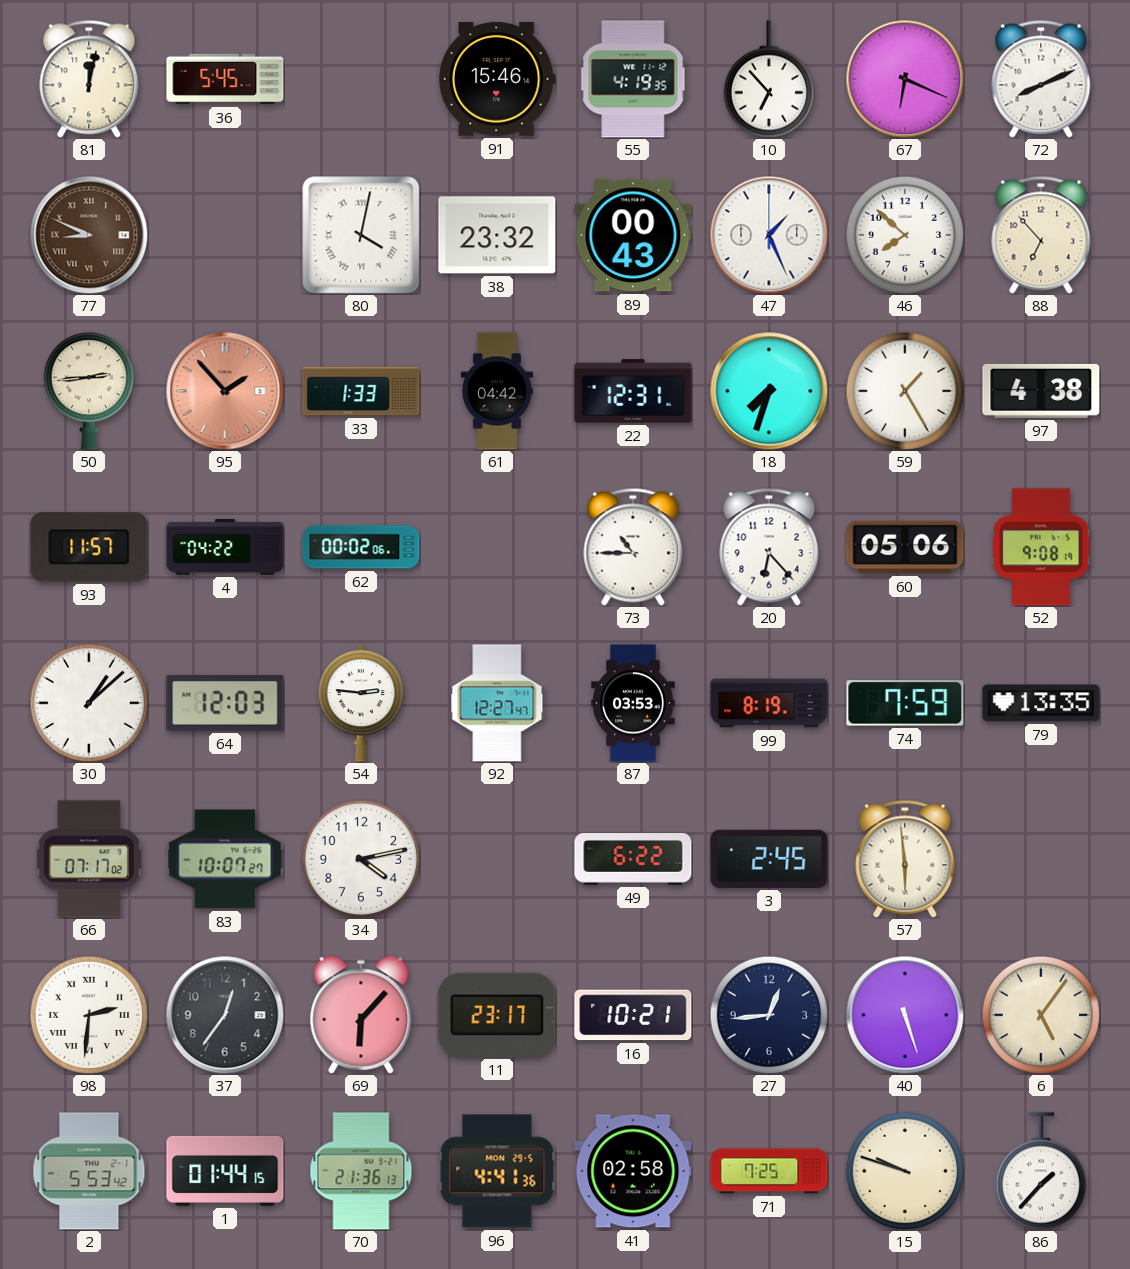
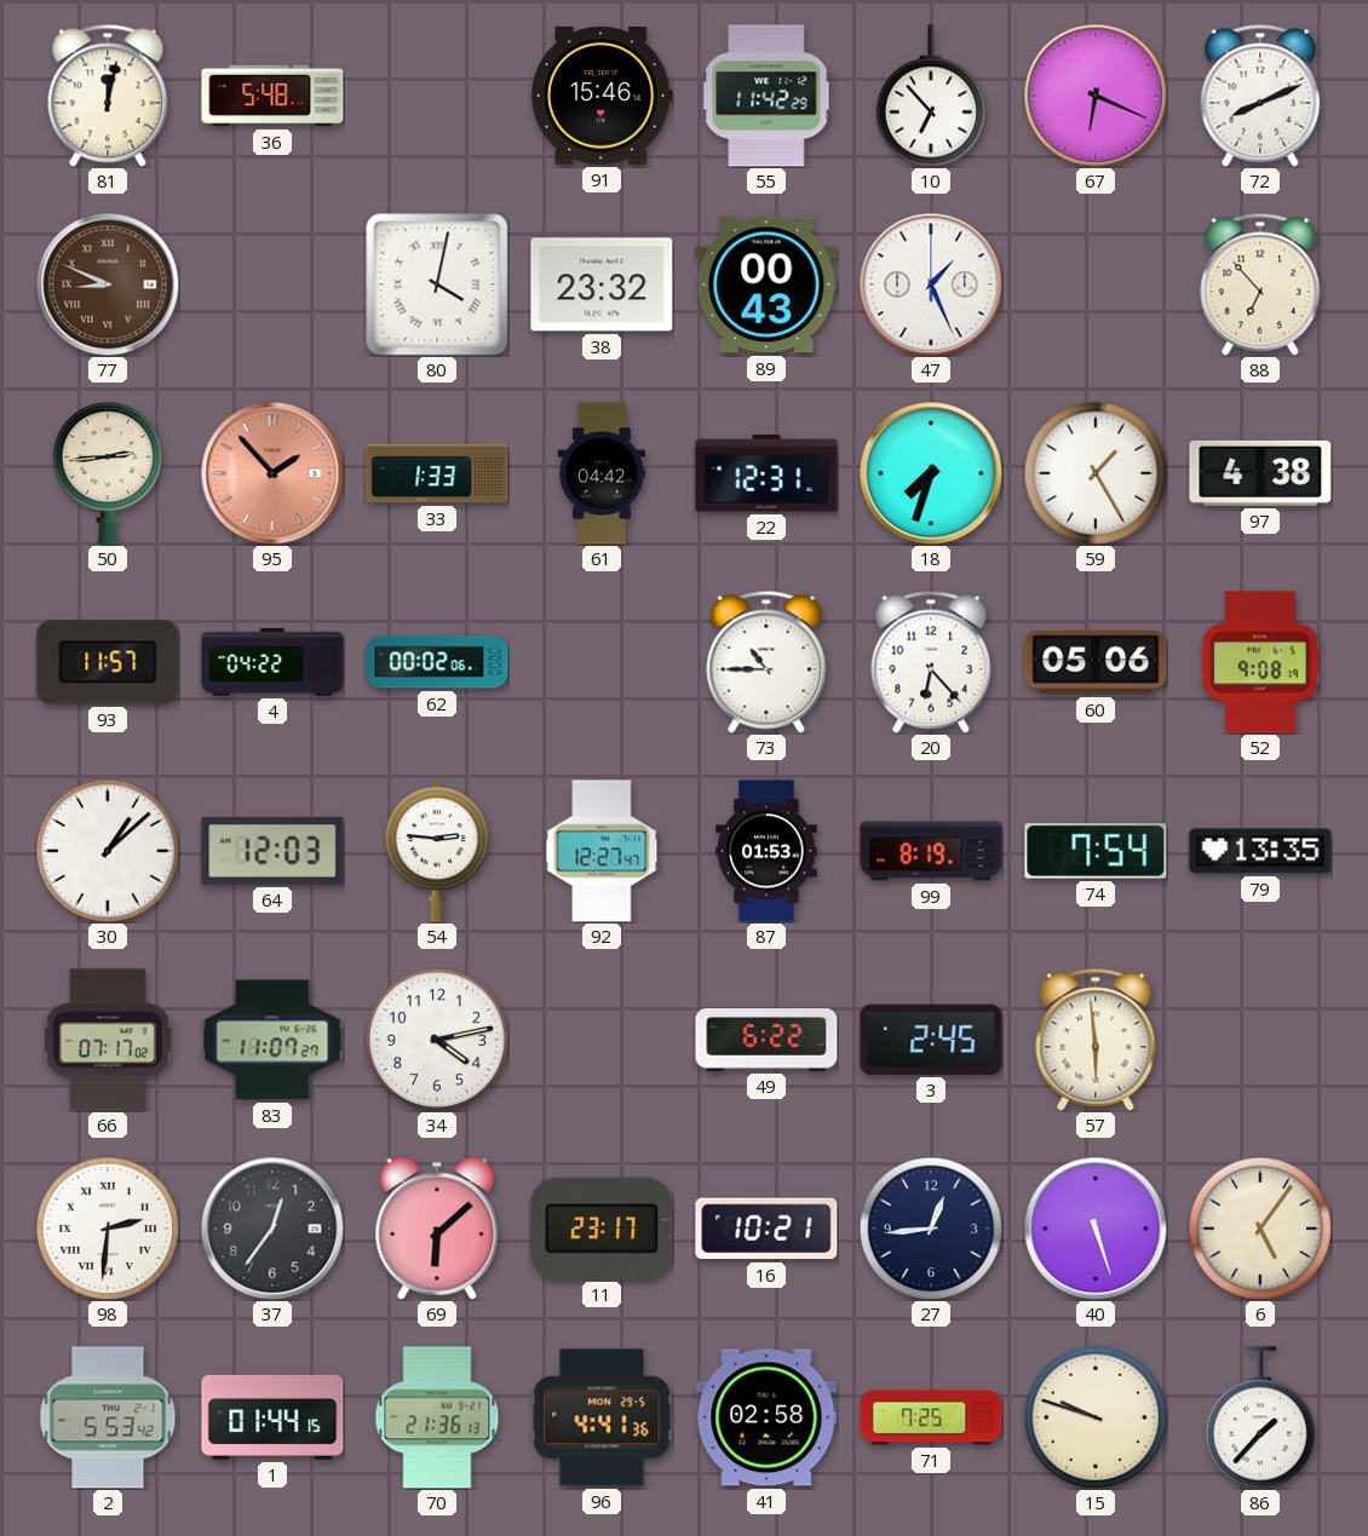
36: 5:45 -> 5:48
55: 4:19 -> 11:42
46: 7:52 -> none
87: 03:53 -> 01:53
74: 7:59 -> 7:54
83: 10:07 -> 11:07
69: 6:07 -> 6:08
